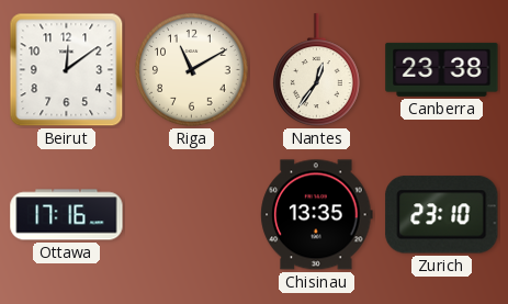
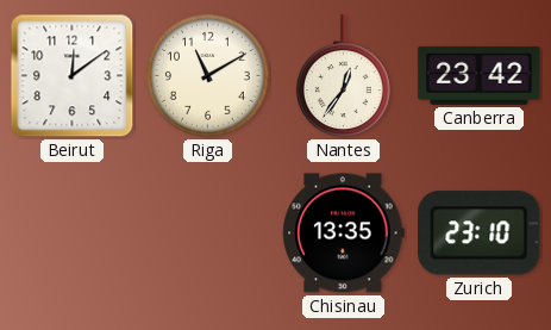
Canberra: 23:38 -> 23:42
Ottawa: 17:16 -> none
